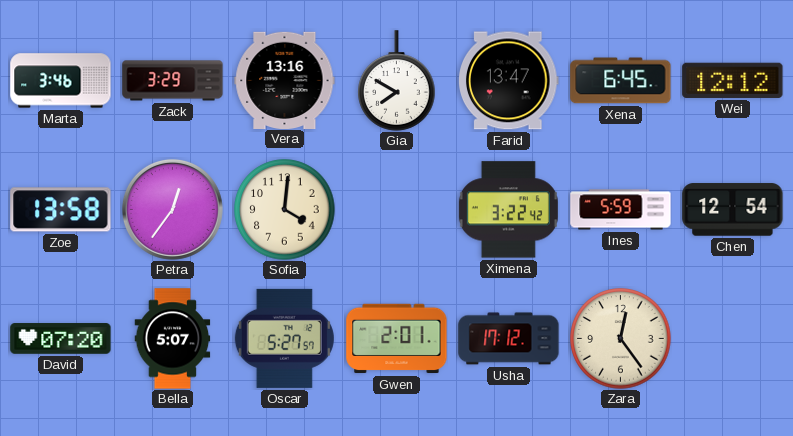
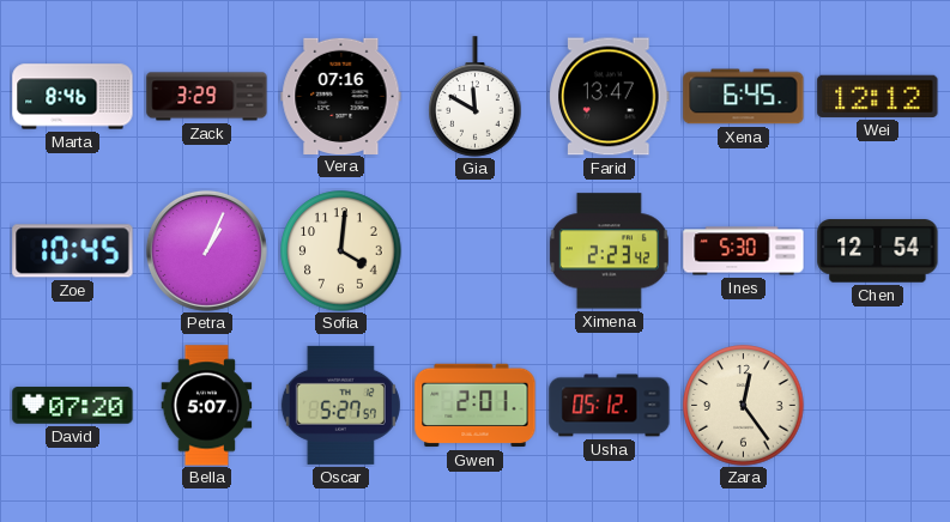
Marta: 3:46 -> 8:46
Vera: 13:16 -> 07:16
Gia: 7:50 -> 11:50
Zoe: 13:58 -> 10:45
Petra: 12:36 -> 1:04
Ximena: 3:22 -> 2:23
Ines: 5:59 -> 5:30
Usha: 17:12 -> 05:12
